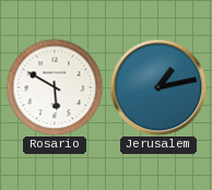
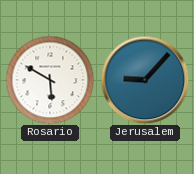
Jerusalem: 1:13 -> 9:07
